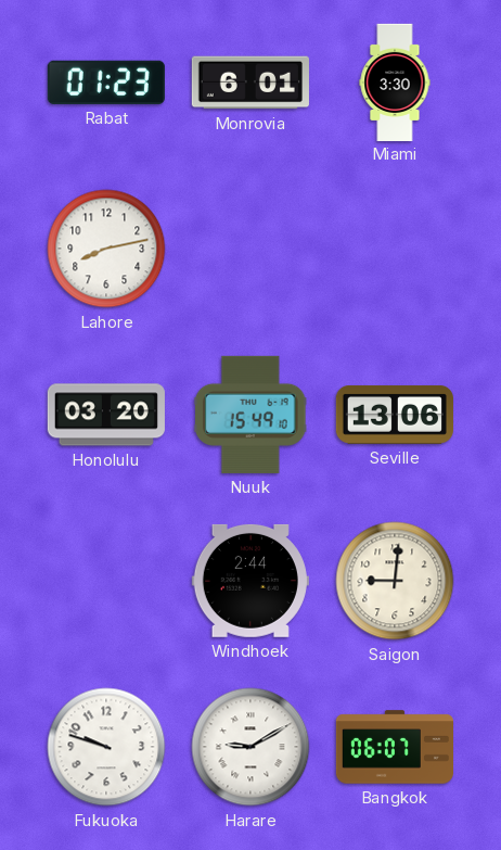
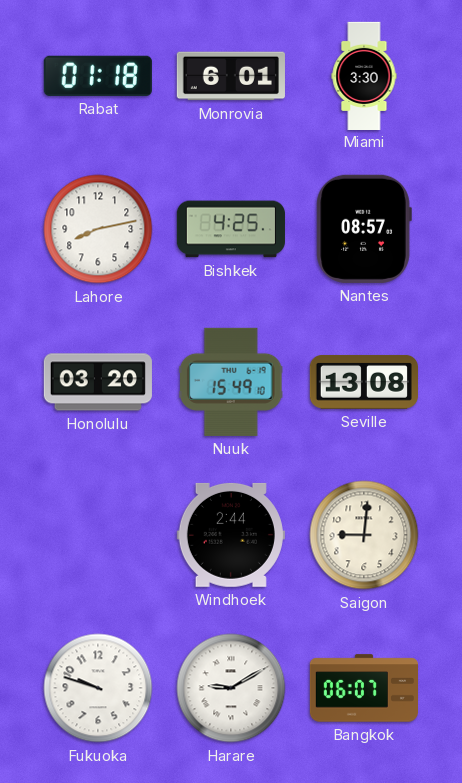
Rabat: 01:23 -> 01:18
Bishkek: none -> 4:25
Nantes: none -> 08:57
Seville: 13:06 -> 13:08
